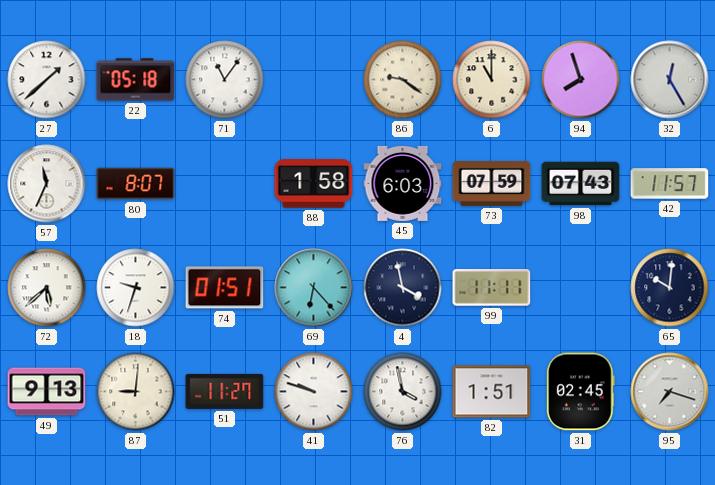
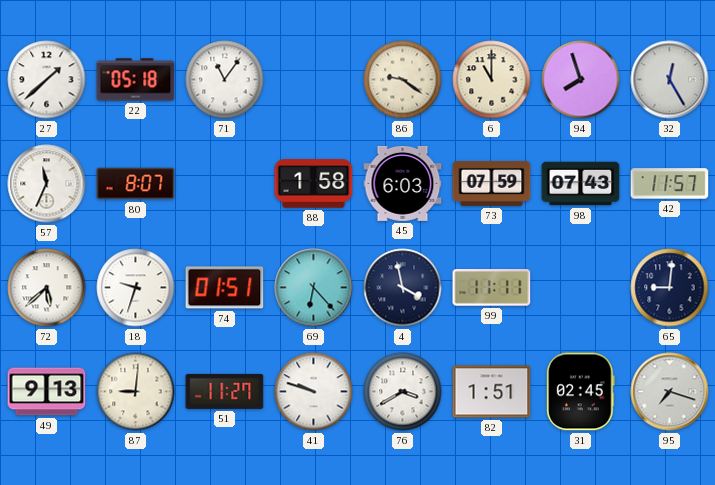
65: 10:01 -> 9:01
76: 3:58 -> 3:40
